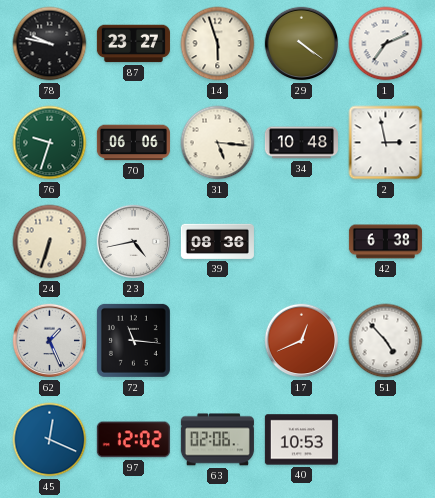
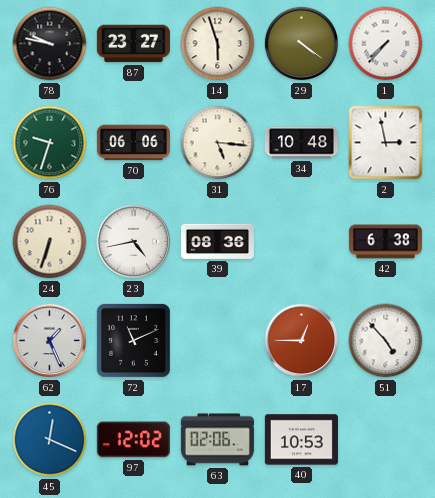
1: 7:11 -> 7:37
72: 11:16 -> 11:11
17: 12:41 -> 12:45
